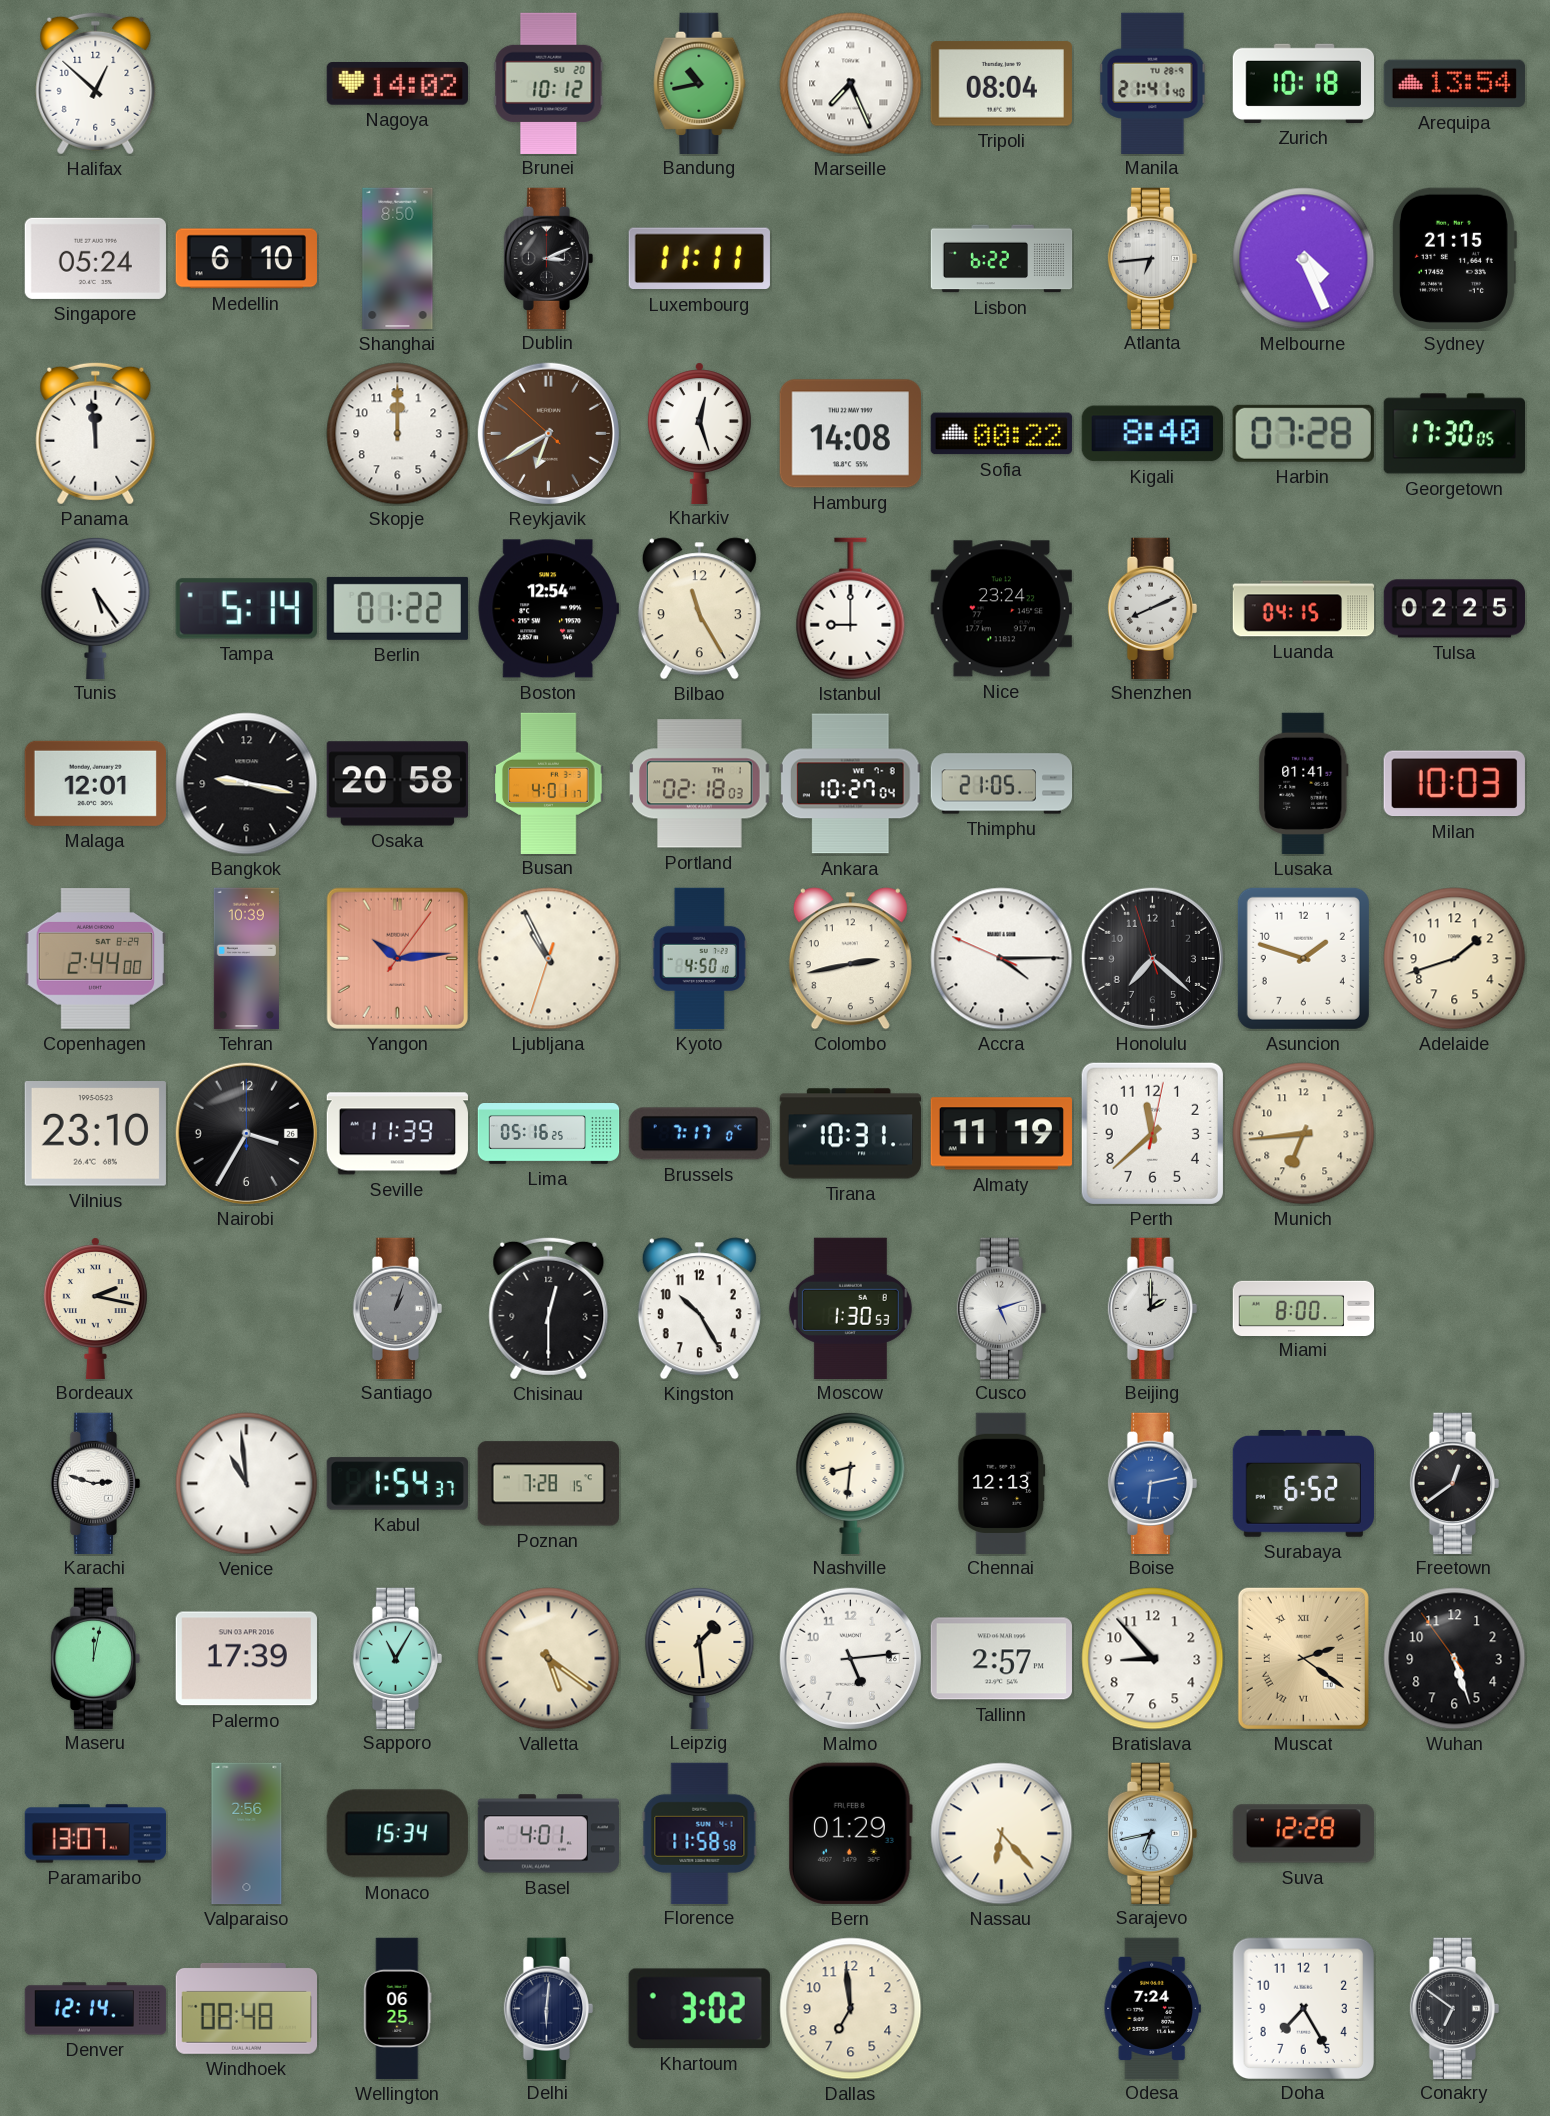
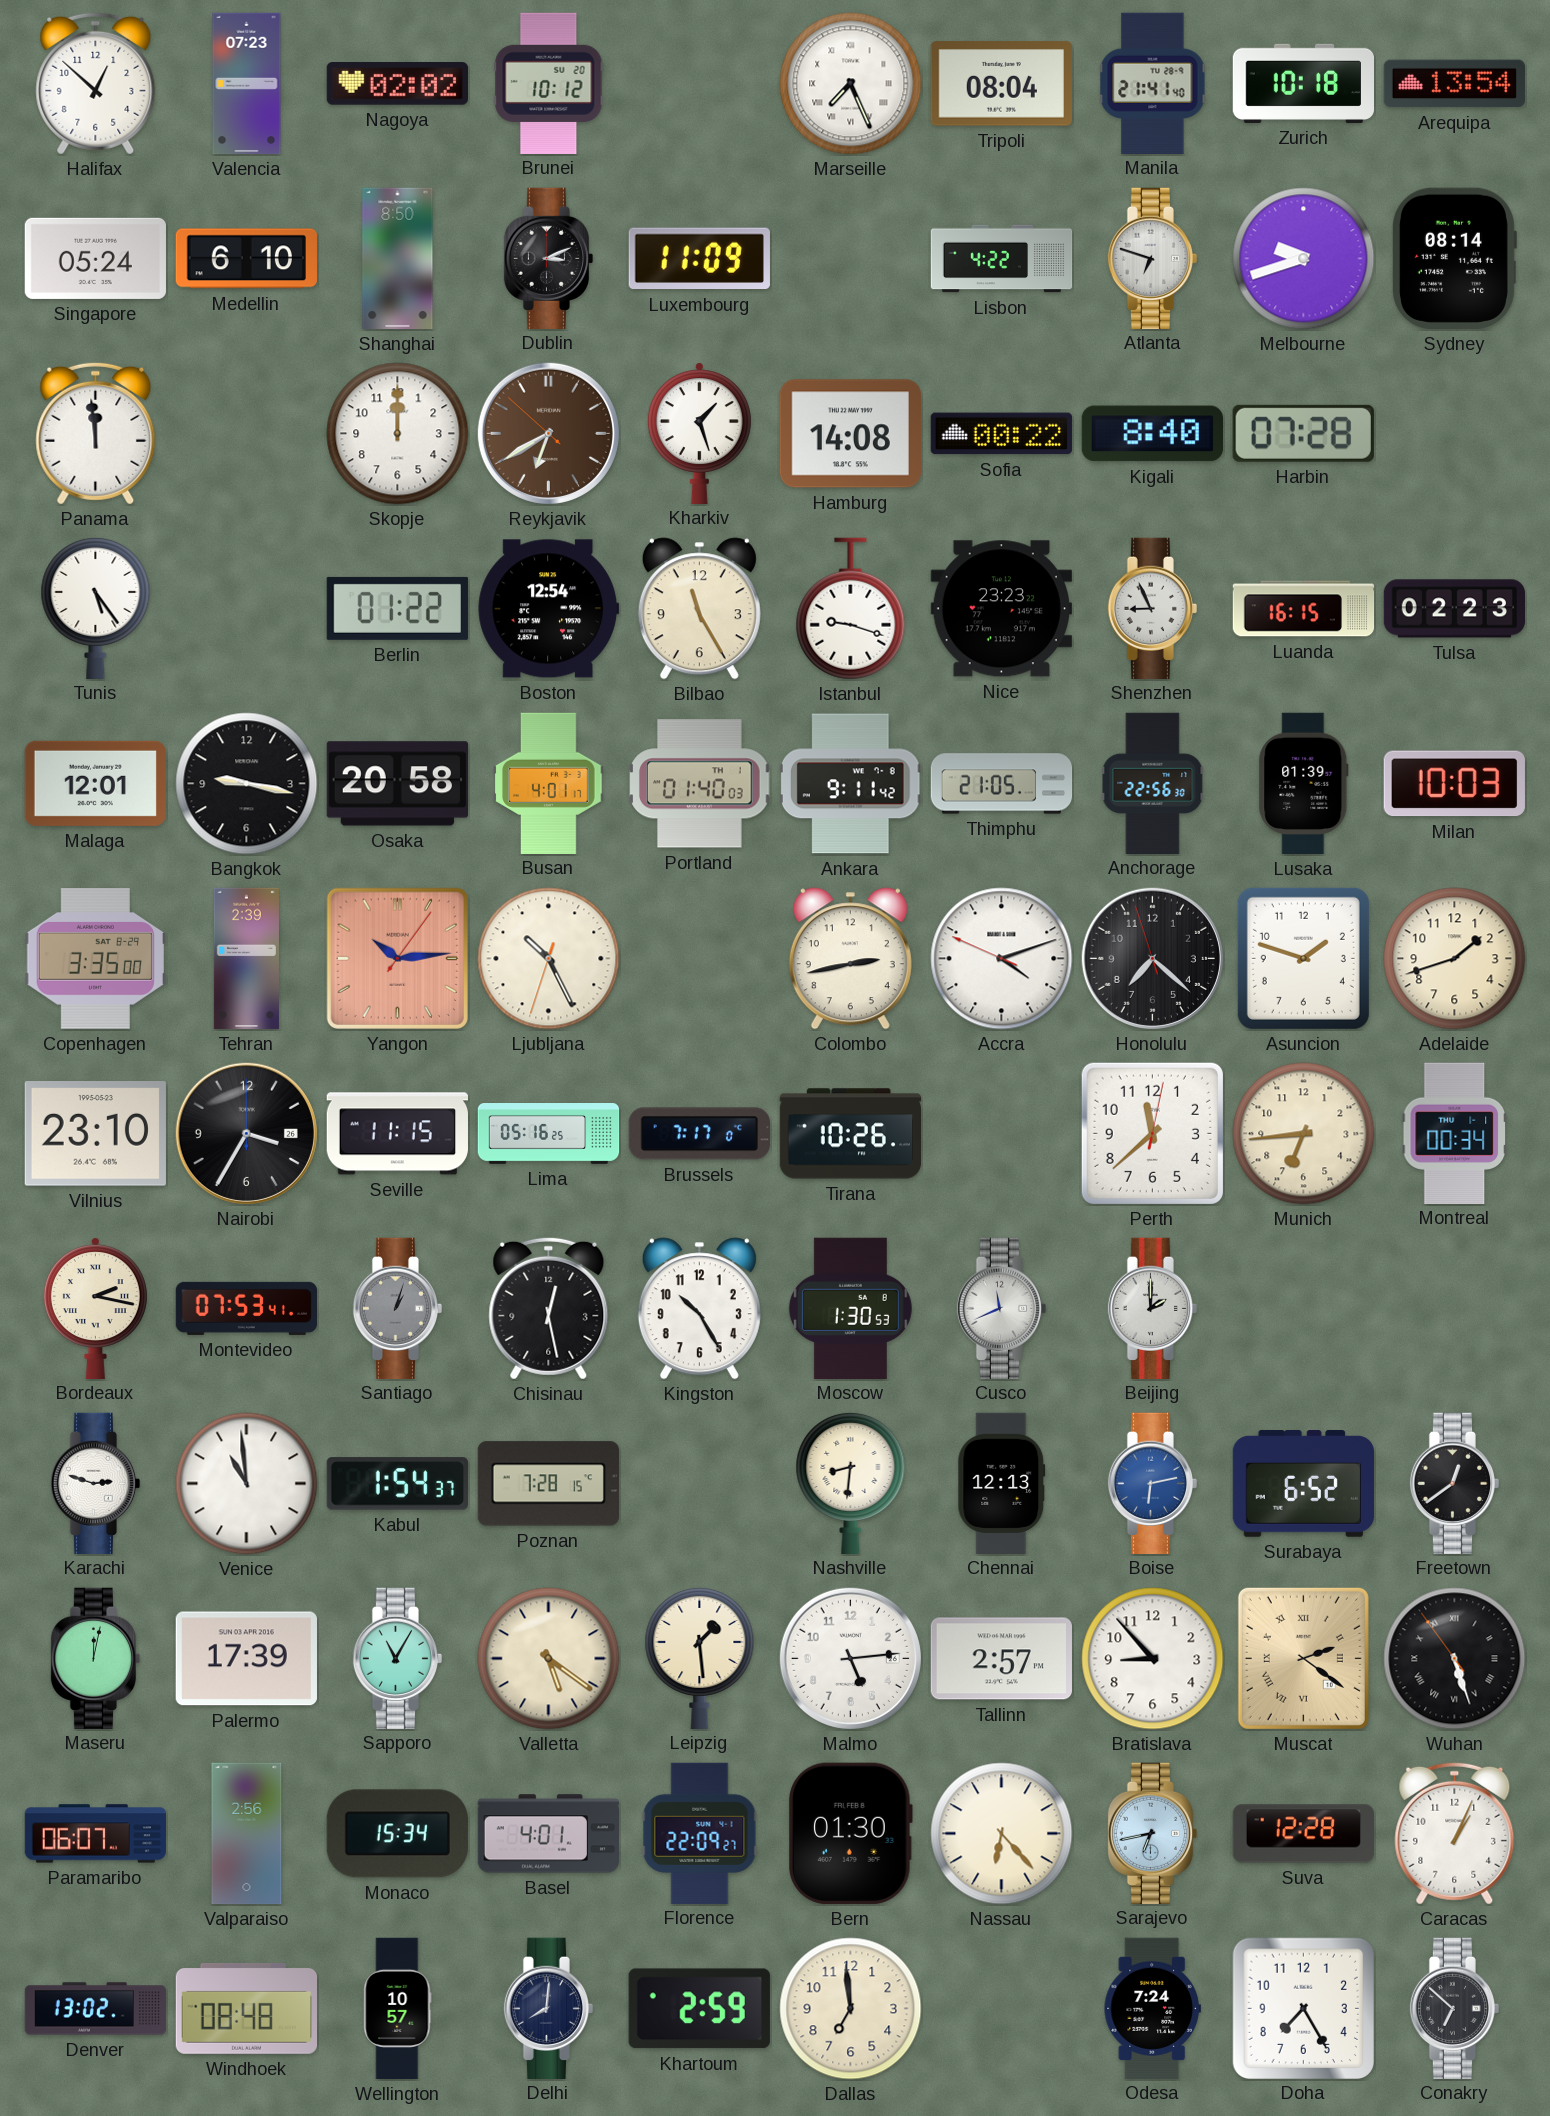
Valencia: none -> 07:23
Nagoya: 14:02 -> 02:02
Bandung: 10:43 -> none
Luxembourg: 11:11 -> 11:09
Lisbon: 6:22 -> 4:22
Atlanta: 6:44 -> 6:48
Melbourne: 4:26 -> 9:42
Sydney: 21:15 -> 08:14
Kharkiv: 12:27 -> 1:27
Georgetown: 17:30 -> none
Tampa: 5:14 -> none
Istanbul: 9:00 -> 9:18
Nice: 23:24 -> 23:23
Shenzhen: 8:11 -> 8:56
Luanda: 04:15 -> 16:15
Tulsa: 02:25 -> 02:23
Portland: 02:18 -> 01:40
Ankara: 10:27 -> 9:11
Anchorage: none -> 22:56
Lusaka: 01:41 -> 01:39
Copenhagen: 2:44 -> 3:35
Tehran: 10:39 -> 2:39
Ljubljana: 10:55 -> 10:25
Kyoto: 4:50 -> none
Accra: 4:14 -> 4:11
Seville: 11:39 -> 11:15
Tirana: 10:31 -> 10:26
Almaty: 11:19 -> none
Montreal: none -> 00:34
Montevideo: none -> 07:53
Chisinau: 12:30 -> 12:28
Cusco: 5:12 -> 11:41
Miami: 8:00 -> none
Wuhan numerals: Arabic -> Roman
Paramaribo: 13:07 -> 06:07
Florence: 11:58 -> 22:09
Bern: 01:29 -> 01:30
Caracas: none -> 1:04
Denver: 12:14 -> 13:02
Wellington: 06:25 -> 10:57
Delhi: 6:01 -> 8:01
Khartoum: 3:02 -> 2:59
Conakry: 6:51 -> 6:52
